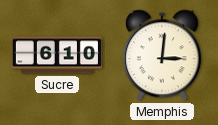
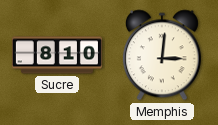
Sucre: 6:10 -> 8:10
